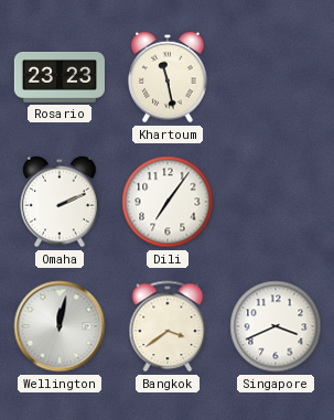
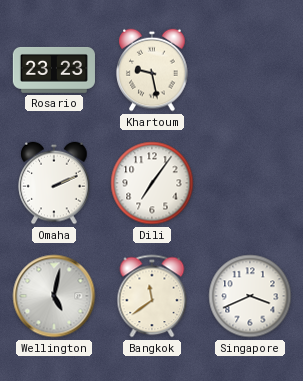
Khartoum: 11:28 -> 9:28
Wellington: 12:02 -> 5:02
Bangkok: 3:39 -> 11:39
